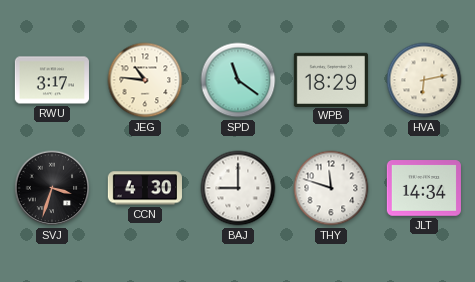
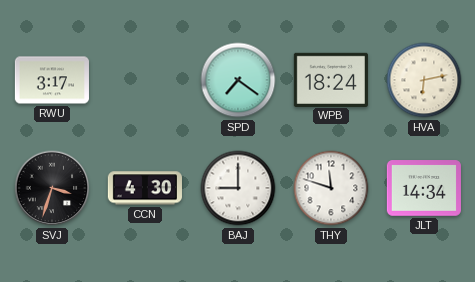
JEG: 10:46 -> none
SPD: 11:21 -> 7:21
WPB: 18:29 -> 18:24
